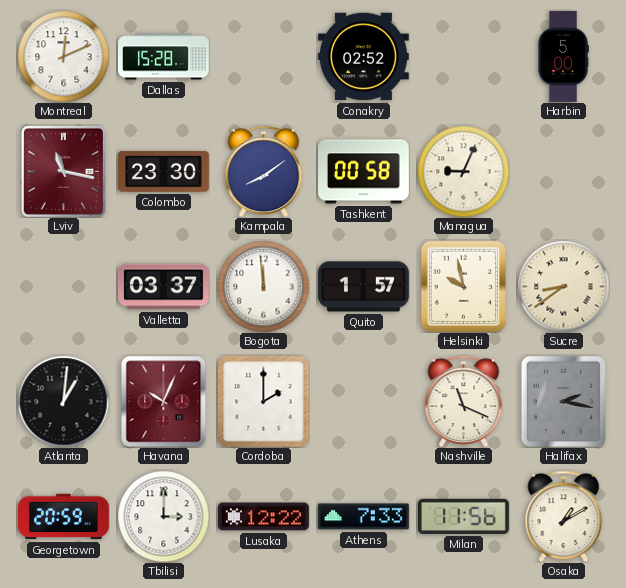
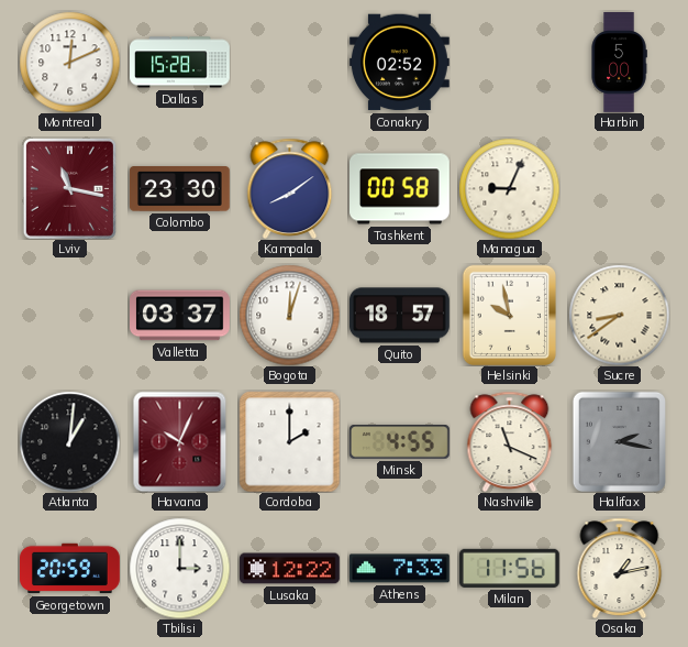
Bogota: 11:59 -> 12:03
Quito: 1:57 -> 18:57
Minsk: none -> 4:55
Osaka: 1:10 -> 1:13
